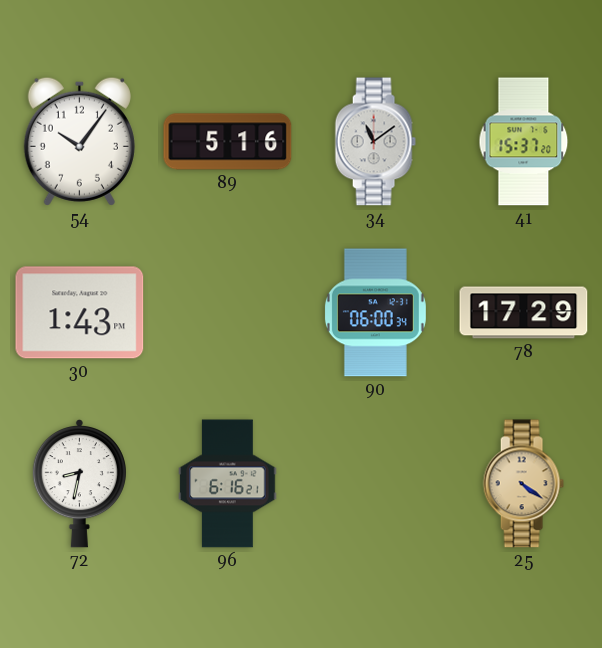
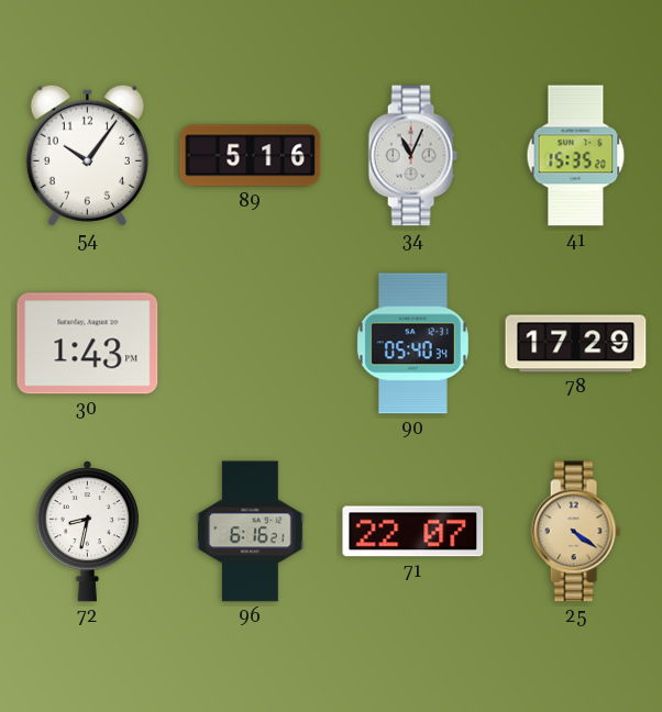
34: 11:09 -> 11:04
41: 15:37 -> 15:35
90: 06:00 -> 05:40
71: none -> 22:07
